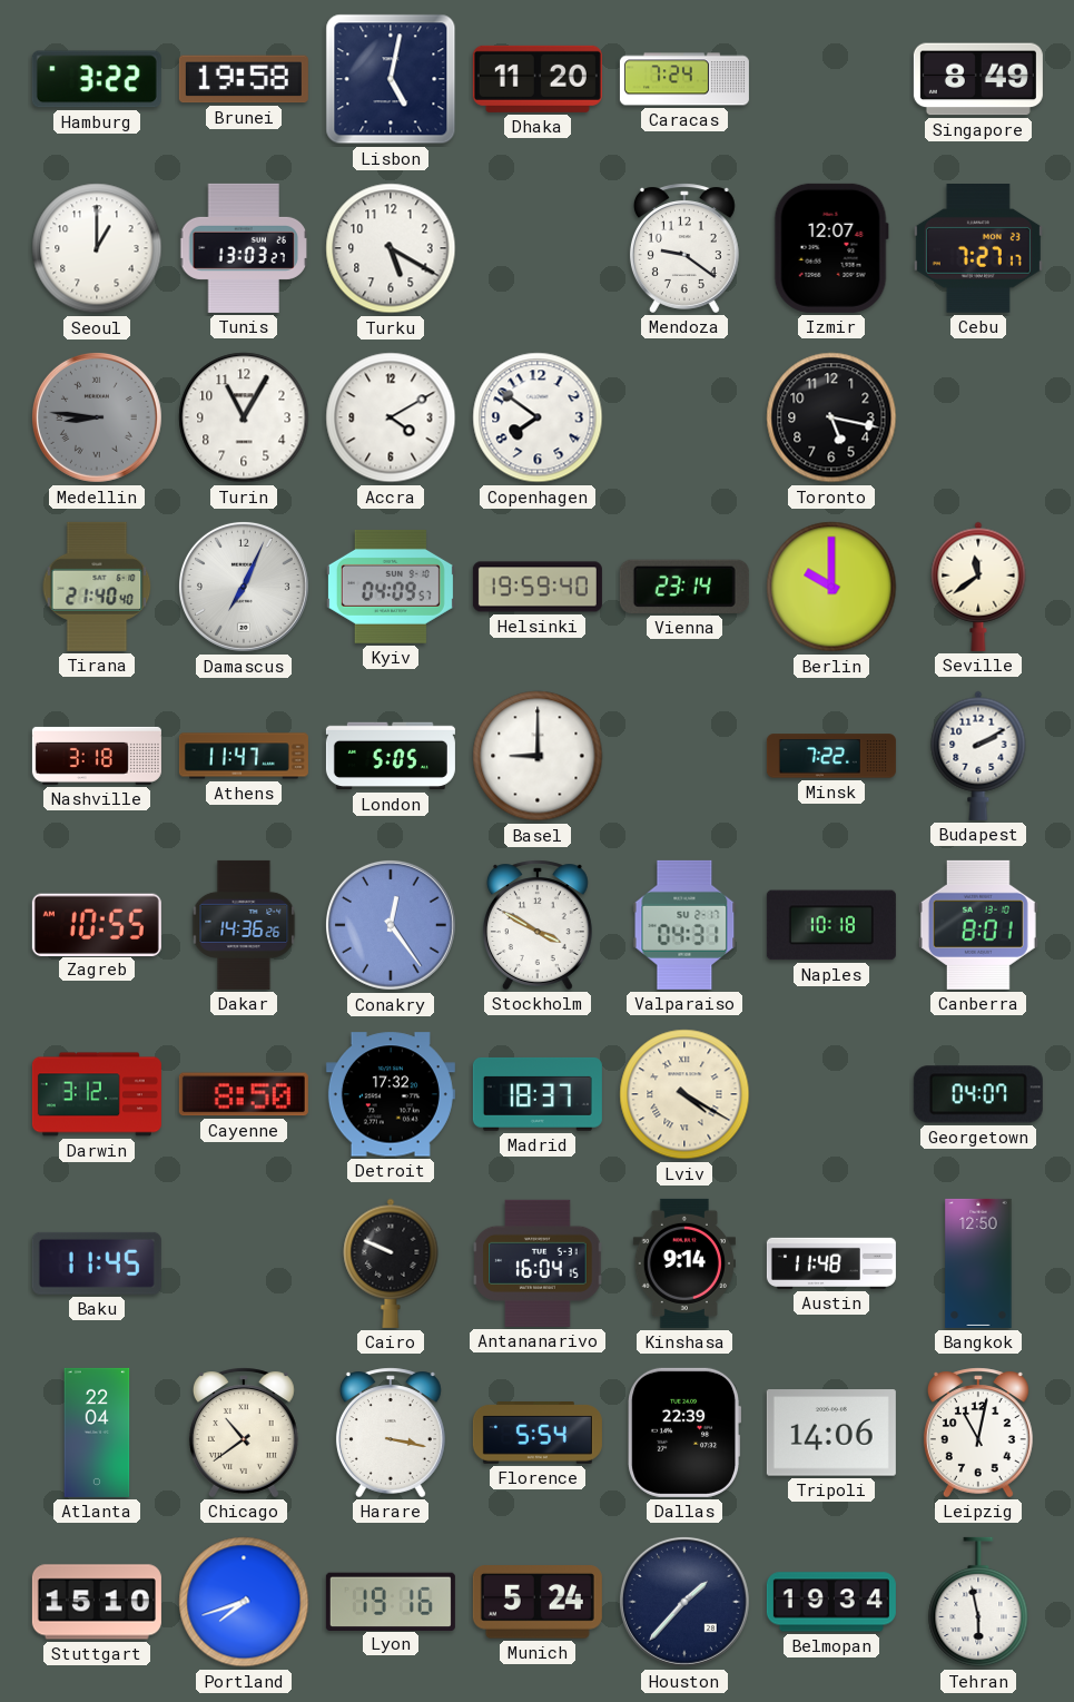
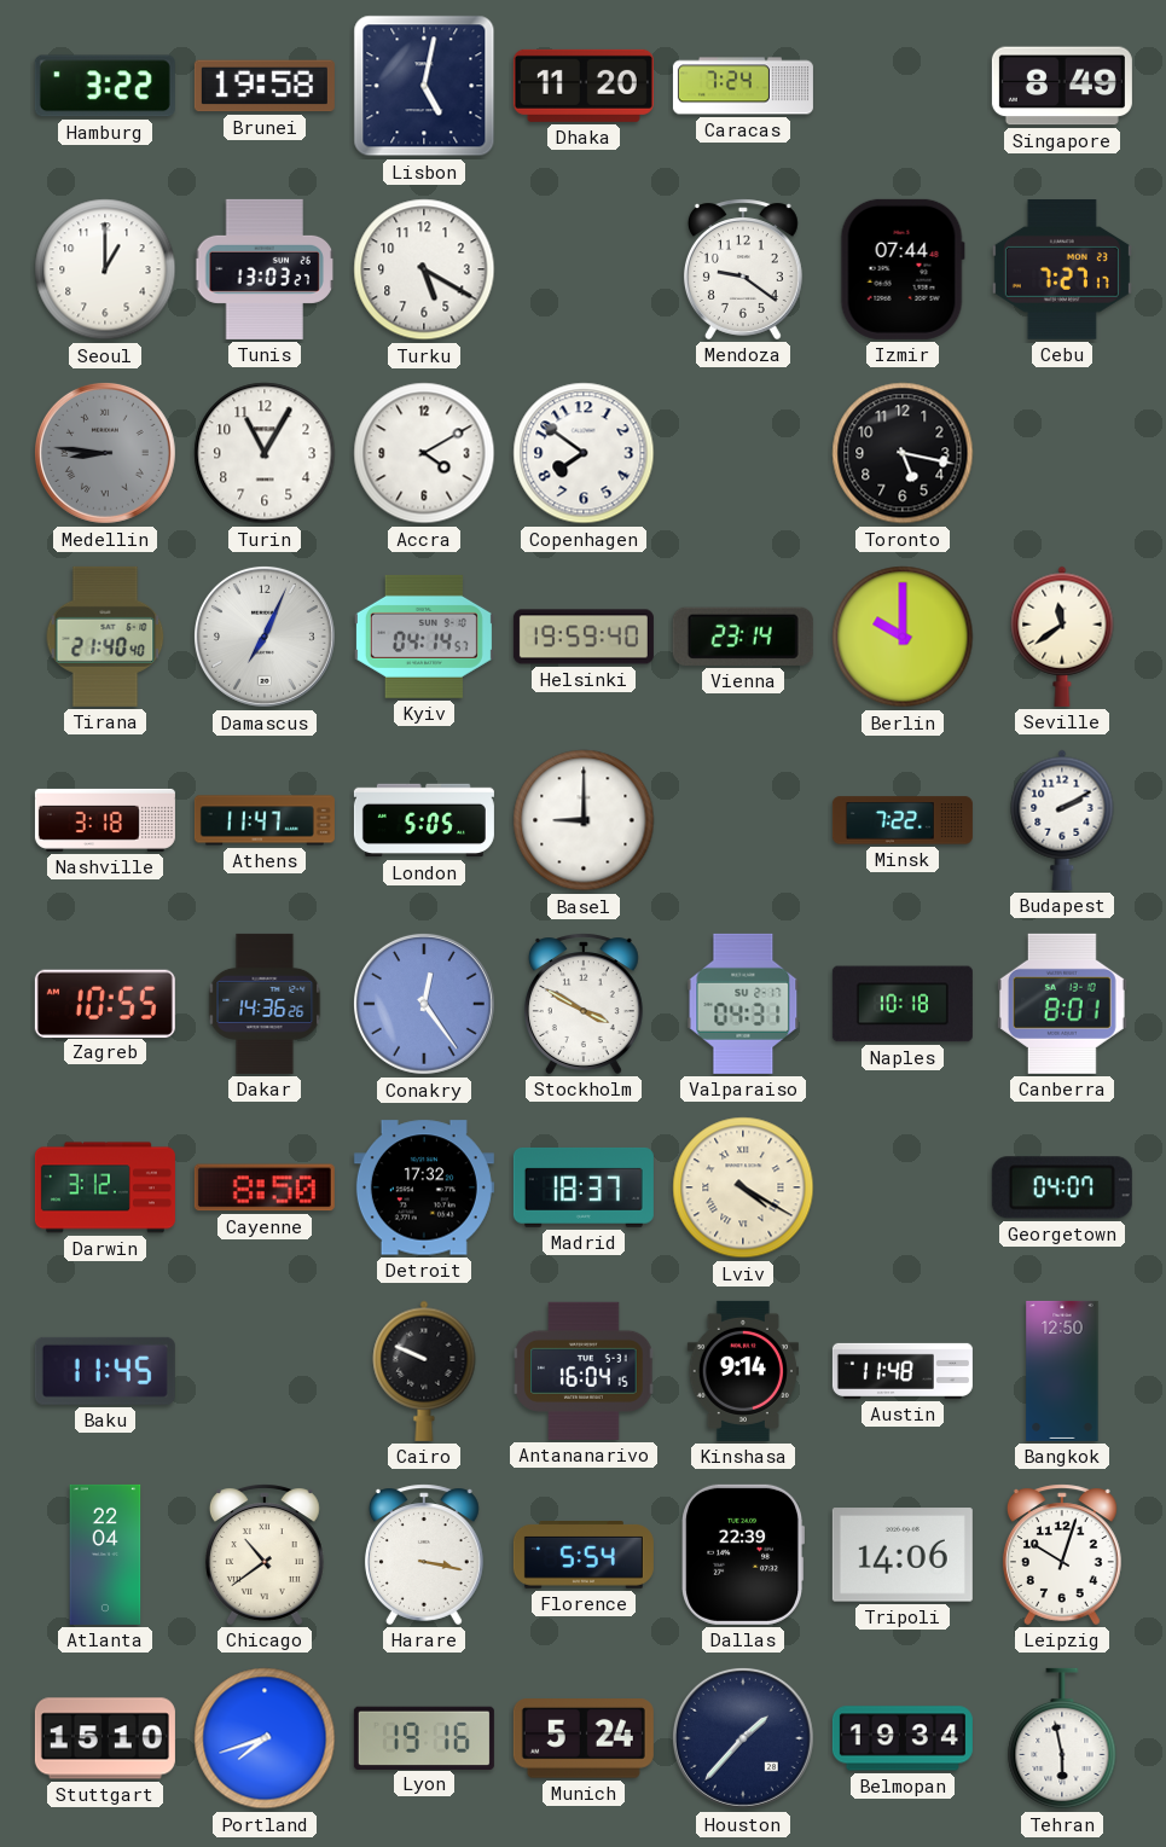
Izmir: 12:07 -> 07:44
Kyiv: 04:09 -> 04:14
Leipzig: 11:02 -> 10:03
